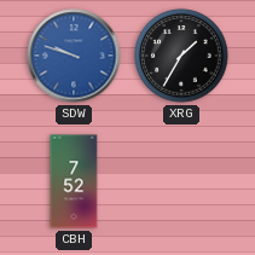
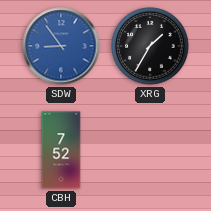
SDW: 9:48 -> 8:54
